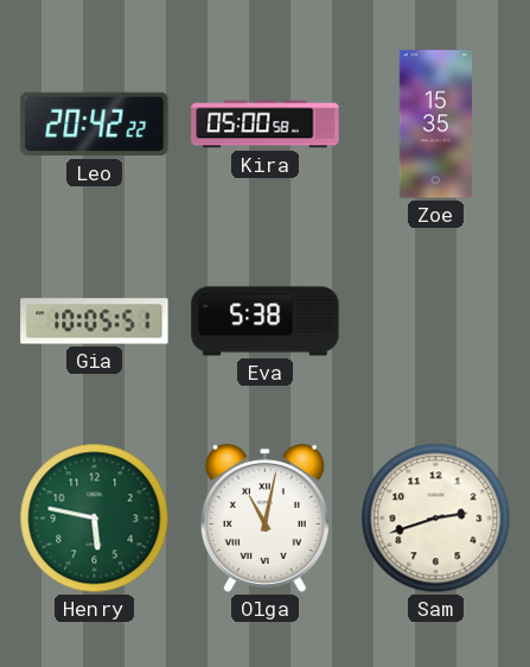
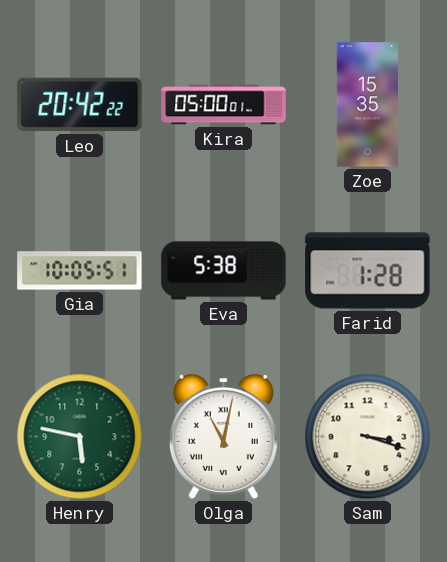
Kira: 05:00:58 -> 05:00:01
Farid: none -> 1:28
Sam: 2:42 -> 3:18
